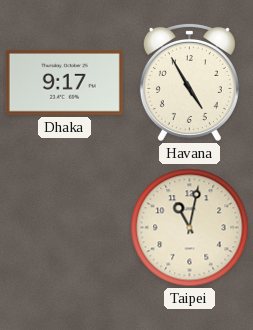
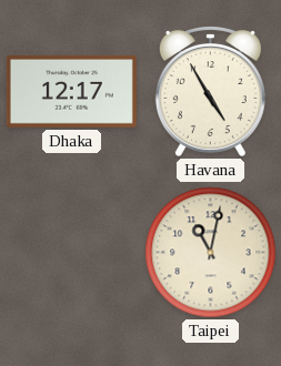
Dhaka: 9:17 -> 12:17
